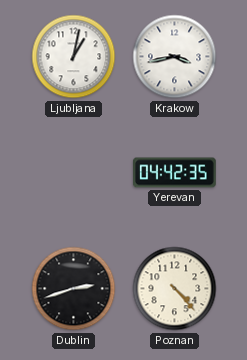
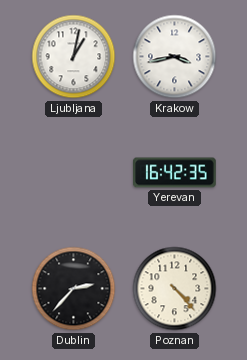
Yerevan: 04:42 -> 16:42
Dublin: 2:42 -> 2:37
